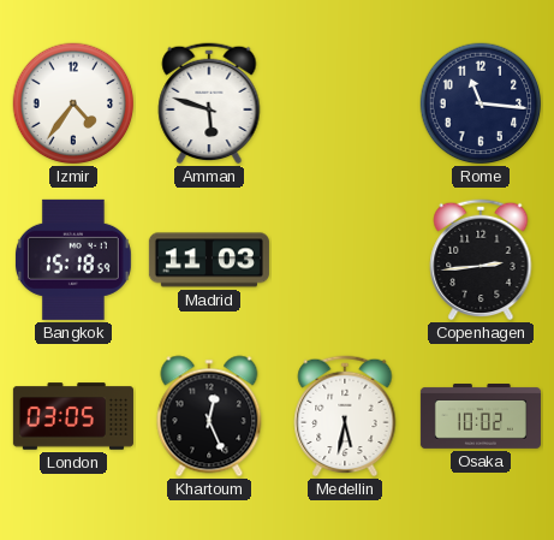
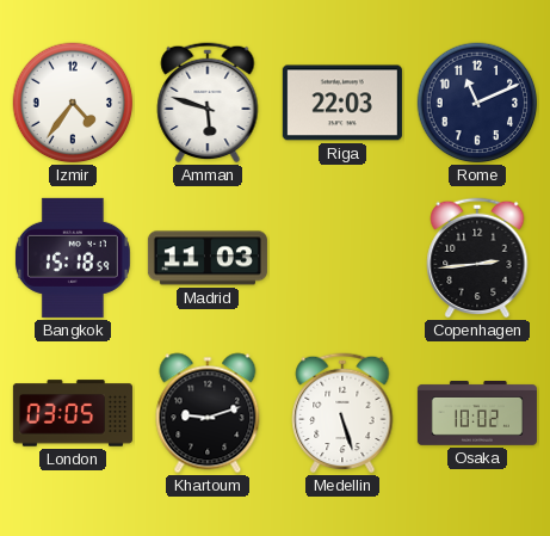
Riga: none -> 22:03
Rome: 11:16 -> 11:11
Khartoum: 12:26 -> 9:12
Medellin: 5:32 -> 5:27
